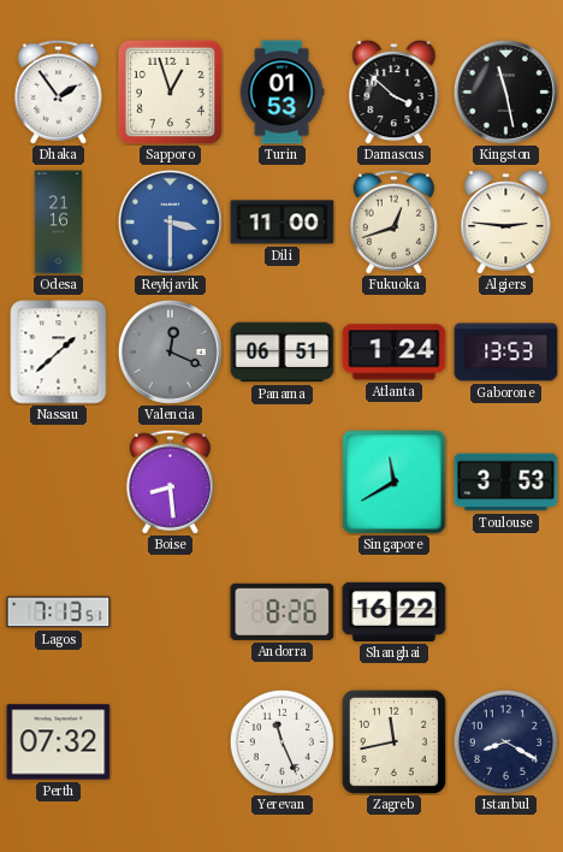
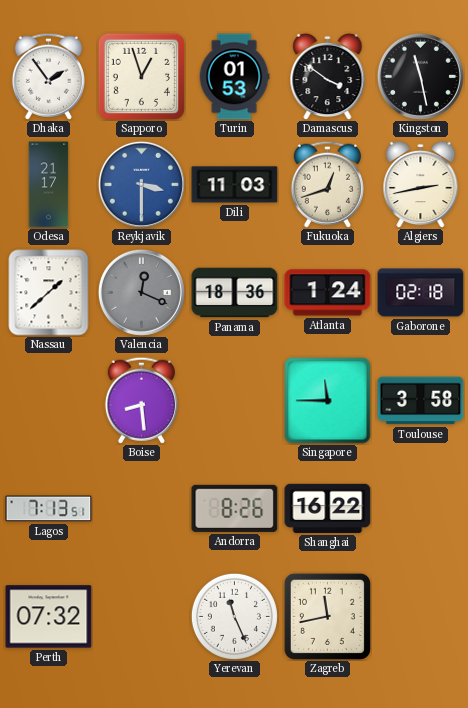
Damascus: 3:52 -> 3:51
Odesa: 21:16 -> 21:17
Dili: 11:00 -> 11:03
Algiers: 2:46 -> 2:43
Panama: 06:51 -> 18:36
Gaborone: 13:53 -> 02:18
Singapore: 11:40 -> 11:45
Toulouse: 3:53 -> 3:58
Istanbul: 8:20 -> none
